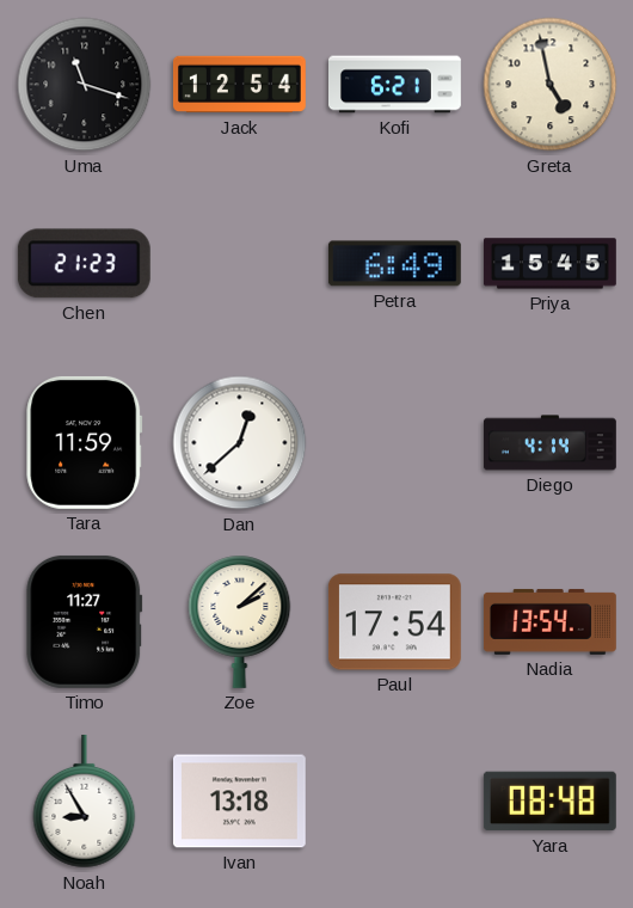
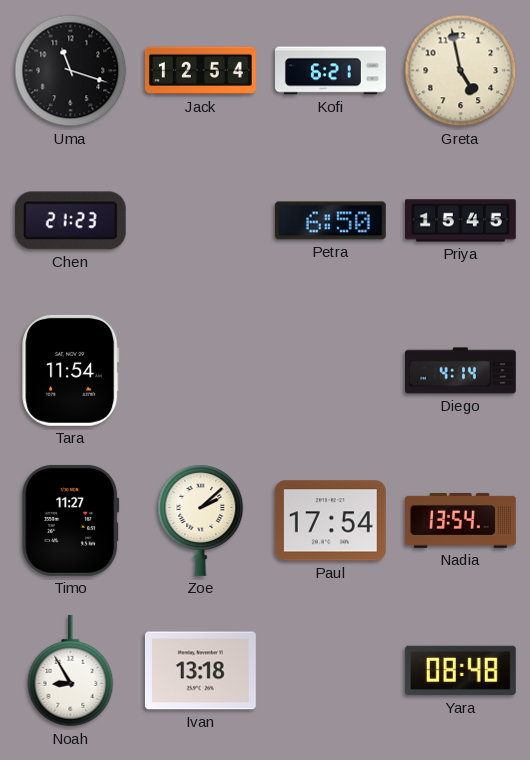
Petra: 6:49 -> 6:50
Tara: 11:59 -> 11:54
Dan: 12:38 -> none
